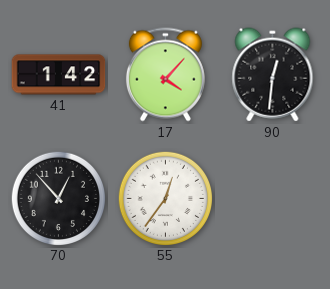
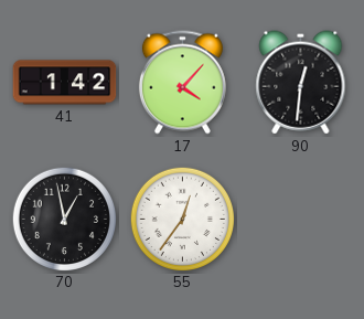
70: 12:53 -> 12:58
